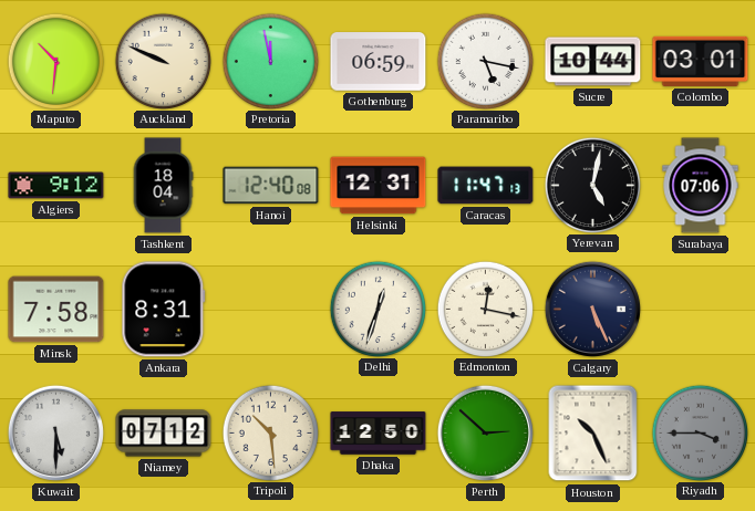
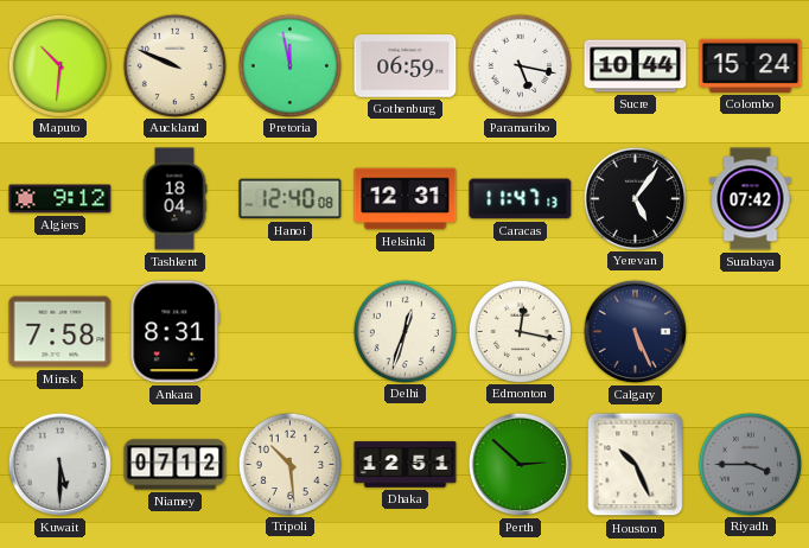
Colombo: 03:01 -> 15:24
Yerevan: 5:02 -> 5:06
Surabaya: 07:06 -> 07:42
Dhaka: 12:50 -> 12:51
